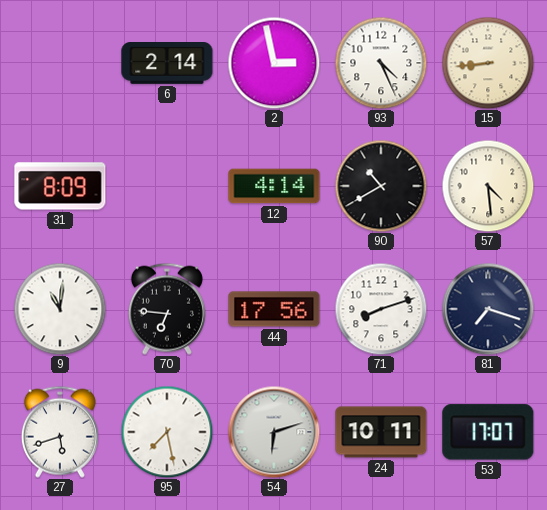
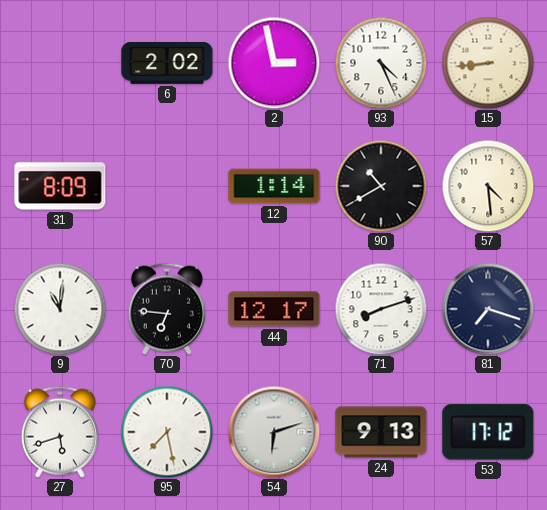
6: 2:14 -> 2:02
12: 4:14 -> 1:14
44: 17:56 -> 12:17
24: 10:11 -> 9:13
53: 17:07 -> 17:12
